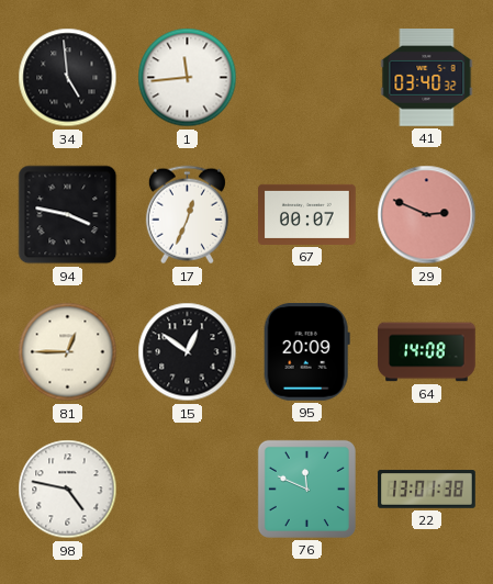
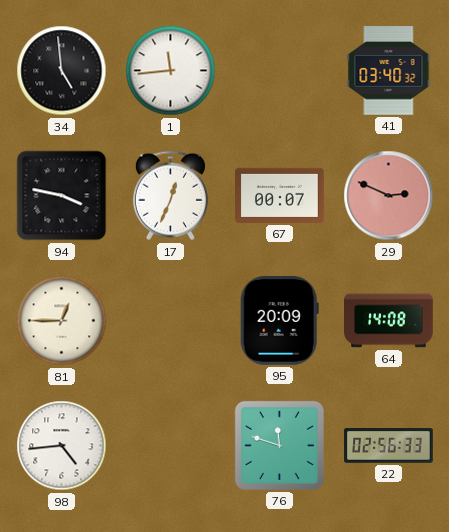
15: 12:51 -> none
98: 4:47 -> 4:44
76: 11:49 -> 11:48
22: 13:01 -> 02:56
